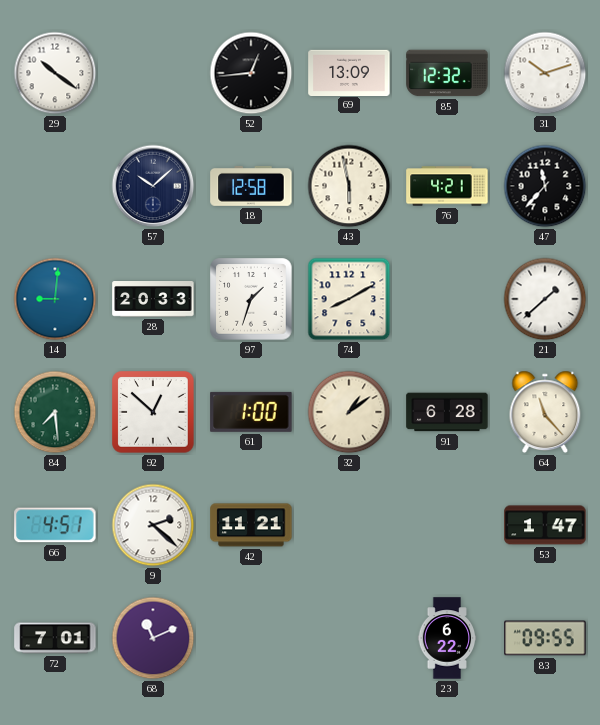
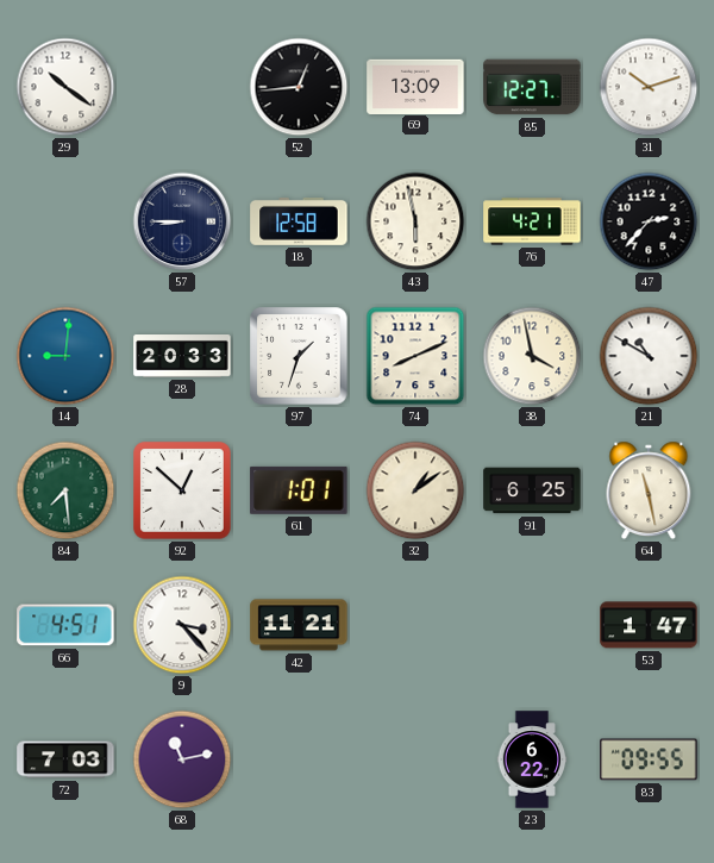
85: 12:32 -> 12:27
57: 10:08 -> 8:45
47: 11:37 -> 2:37
74: 8:10 -> 8:11
38: none -> 3:58
21: 1:38 -> 10:50
61: 1:00 -> 1:01
91: 6:28 -> 6:25
64: 11:23 -> 11:28
9: 2:22 -> 3:23
72: 7:01 -> 7:03
68: 11:11 -> 11:13
